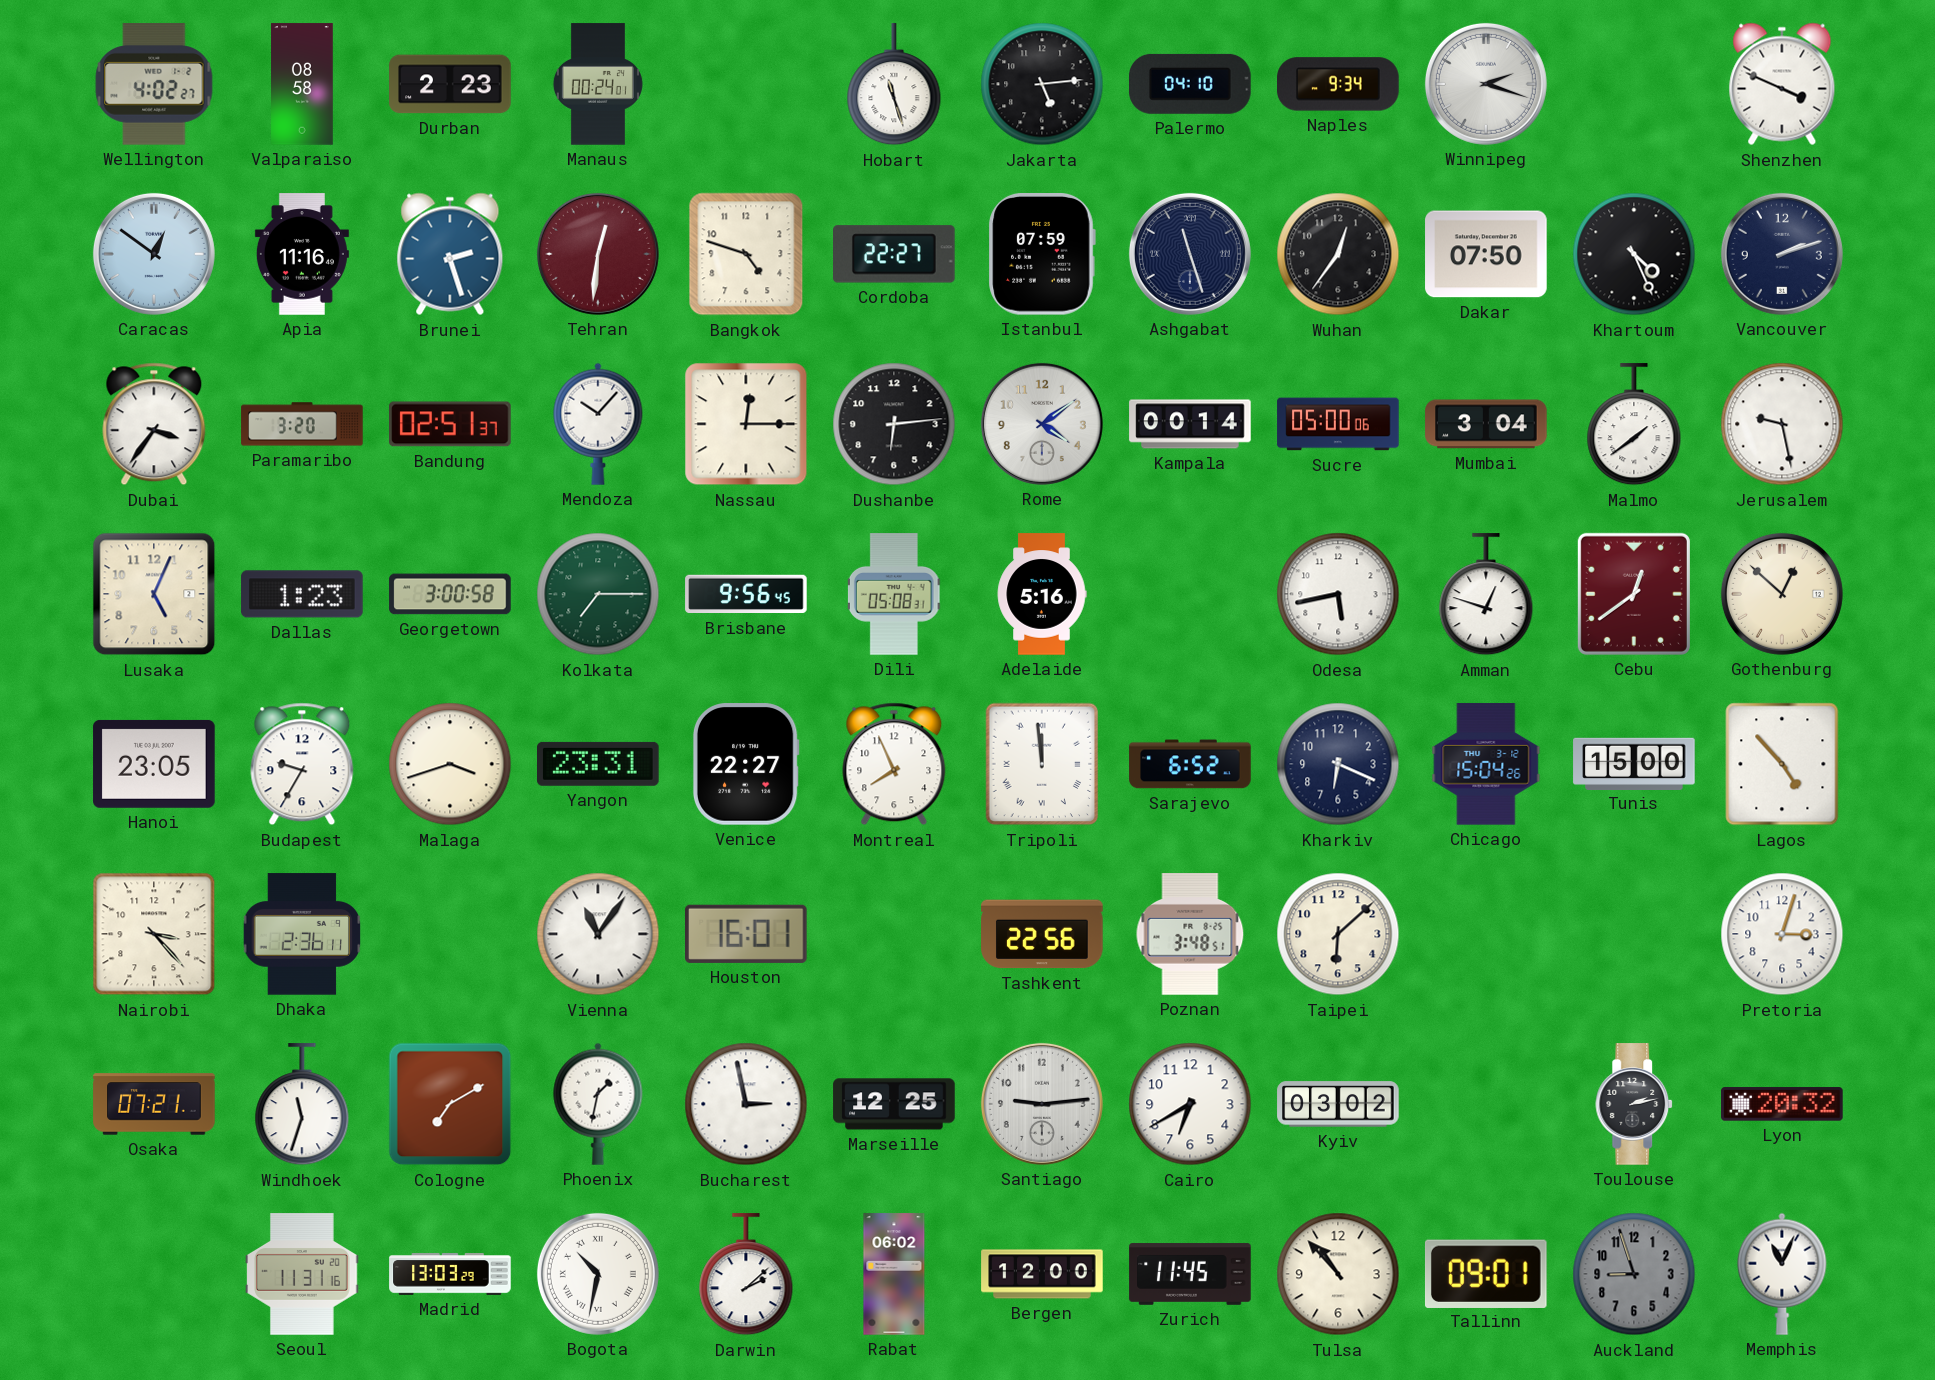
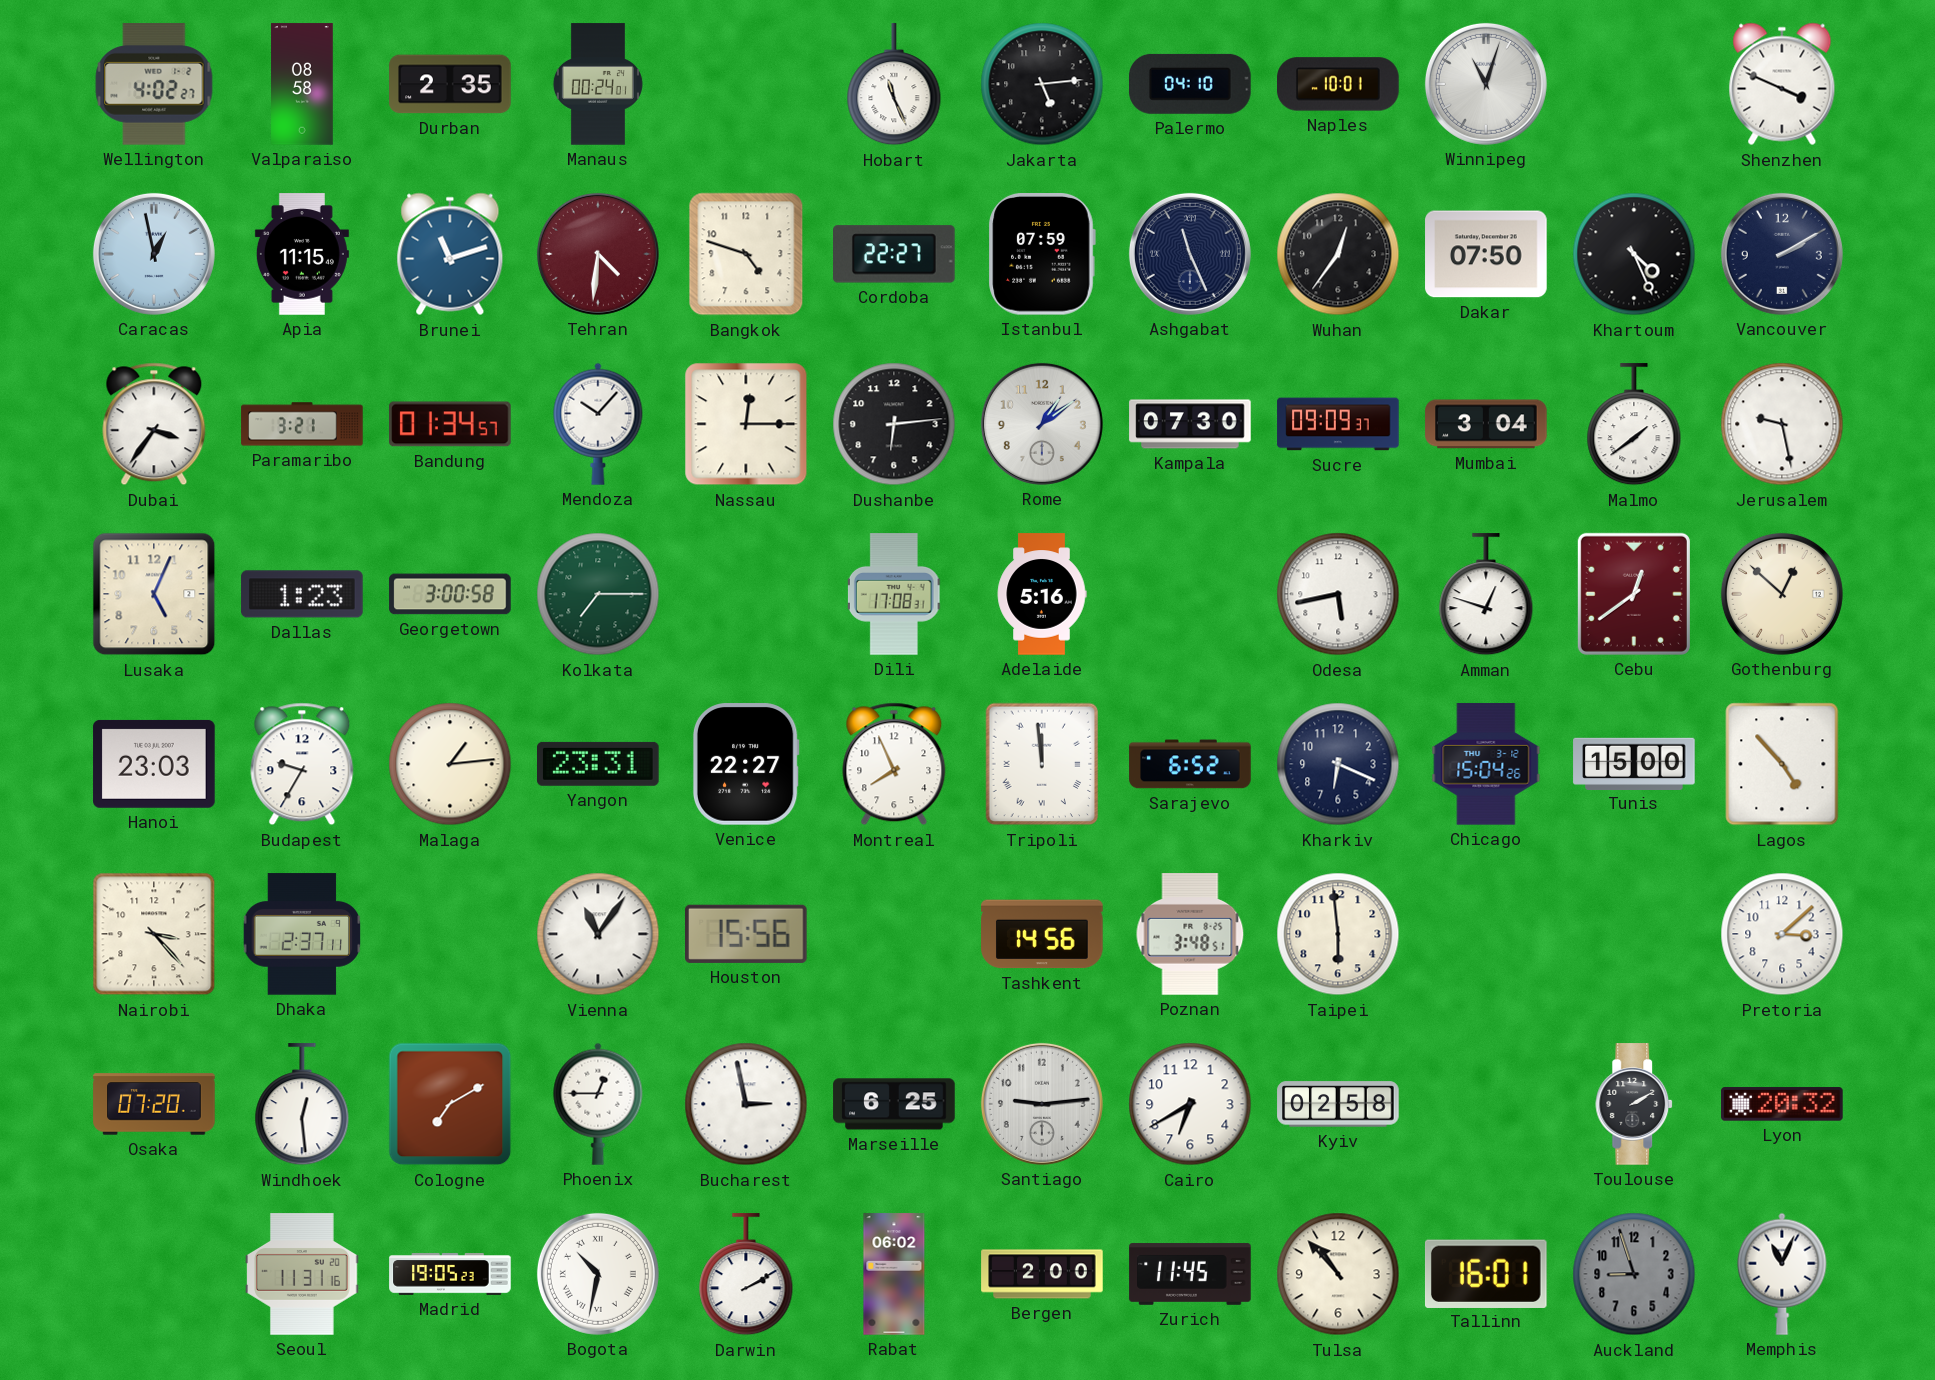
Durban: 2:23 -> 2:35
Hobart: 11:27 -> 11:26
Naples: 9:34 -> 10:01
Winnipeg: 2:18 -> 11:03
Caracas: 12:51 -> 12:58
Apia: 11:16 -> 11:15
Brunei: 2:27 -> 11:12
Tehran: 12:31 -> 4:31
Ashgabat: 11:27 -> 11:26
Vancouver: 2:12 -> 2:10
Paramaribo: 3:20 -> 3:21
Bandung: 02:51 -> 01:34
Rome: 4:09 -> 1:09
Kampala: 00:14 -> 07:30
Sucre: 05:00 -> 09:09
Brisbane: 9:56 -> none
Dili: 05:08 -> 17:08
Hanoi: 23:05 -> 23:03
Malaga: 3:42 -> 1:14
Dhaka: 2:36 -> 2:37
Houston: 16:01 -> 15:56
Tashkent: 22:56 -> 14:56
Taipei: 6:08 -> 5:59
Pretoria: 3:03 -> 3:08
Osaka: 07:21 -> 07:20
Windhoek: 11:33 -> 12:29
Phoenix: 1:32 -> 12:45
Marseille: 12:25 -> 6:25
Kyiv: 03:02 -> 02:58
Toulouse: 2:13 -> 2:10
Madrid: 13:03 -> 19:05
Darwin: 2:08 -> 2:10
Bergen: 12:00 -> 2:00
Tallinn: 09:01 -> 16:01
